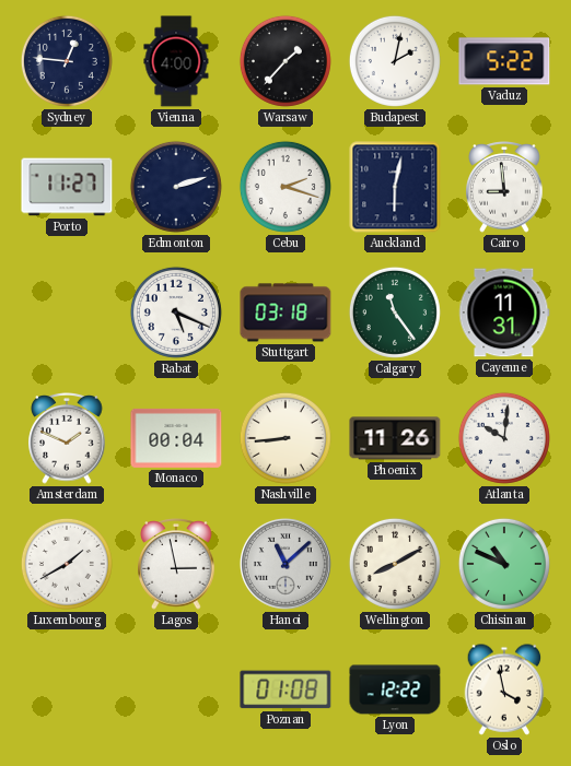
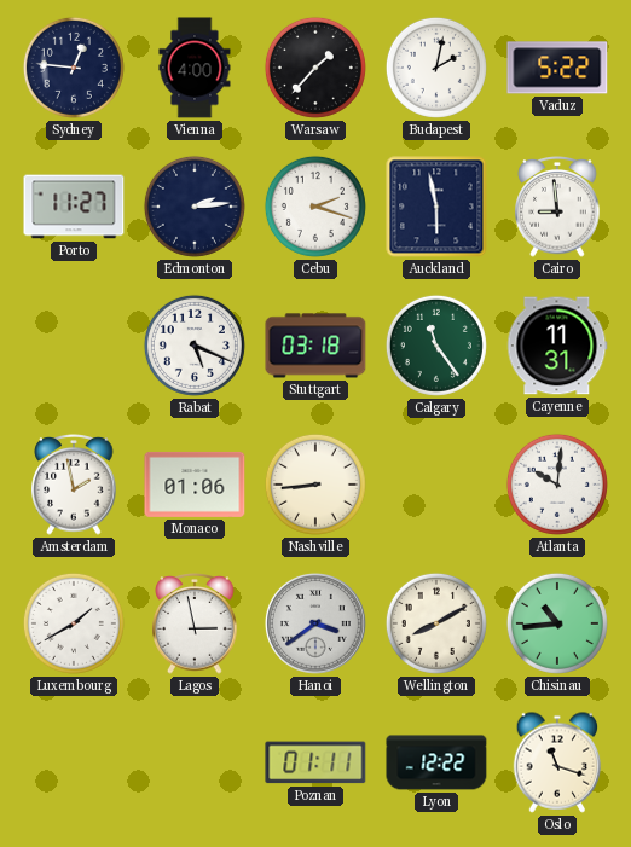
Edmonton: 2:12 -> 2:14
Auckland: 6:02 -> 5:58
Amsterdam: 1:49 -> 1:58
Monaco: 00:04 -> 01:06
Phoenix: 11:26 -> none
Hanoi: 11:08 -> 3:39
Chisinau: 10:49 -> 10:44
Poznan: 01:08 -> 01:11
Oslo: 3:58 -> 11:18
